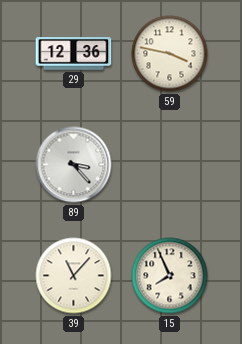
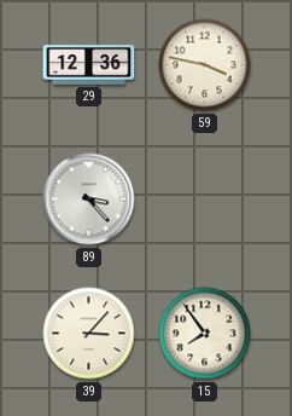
39: 11:07 -> 3:07
15: 7:56 -> 7:54
